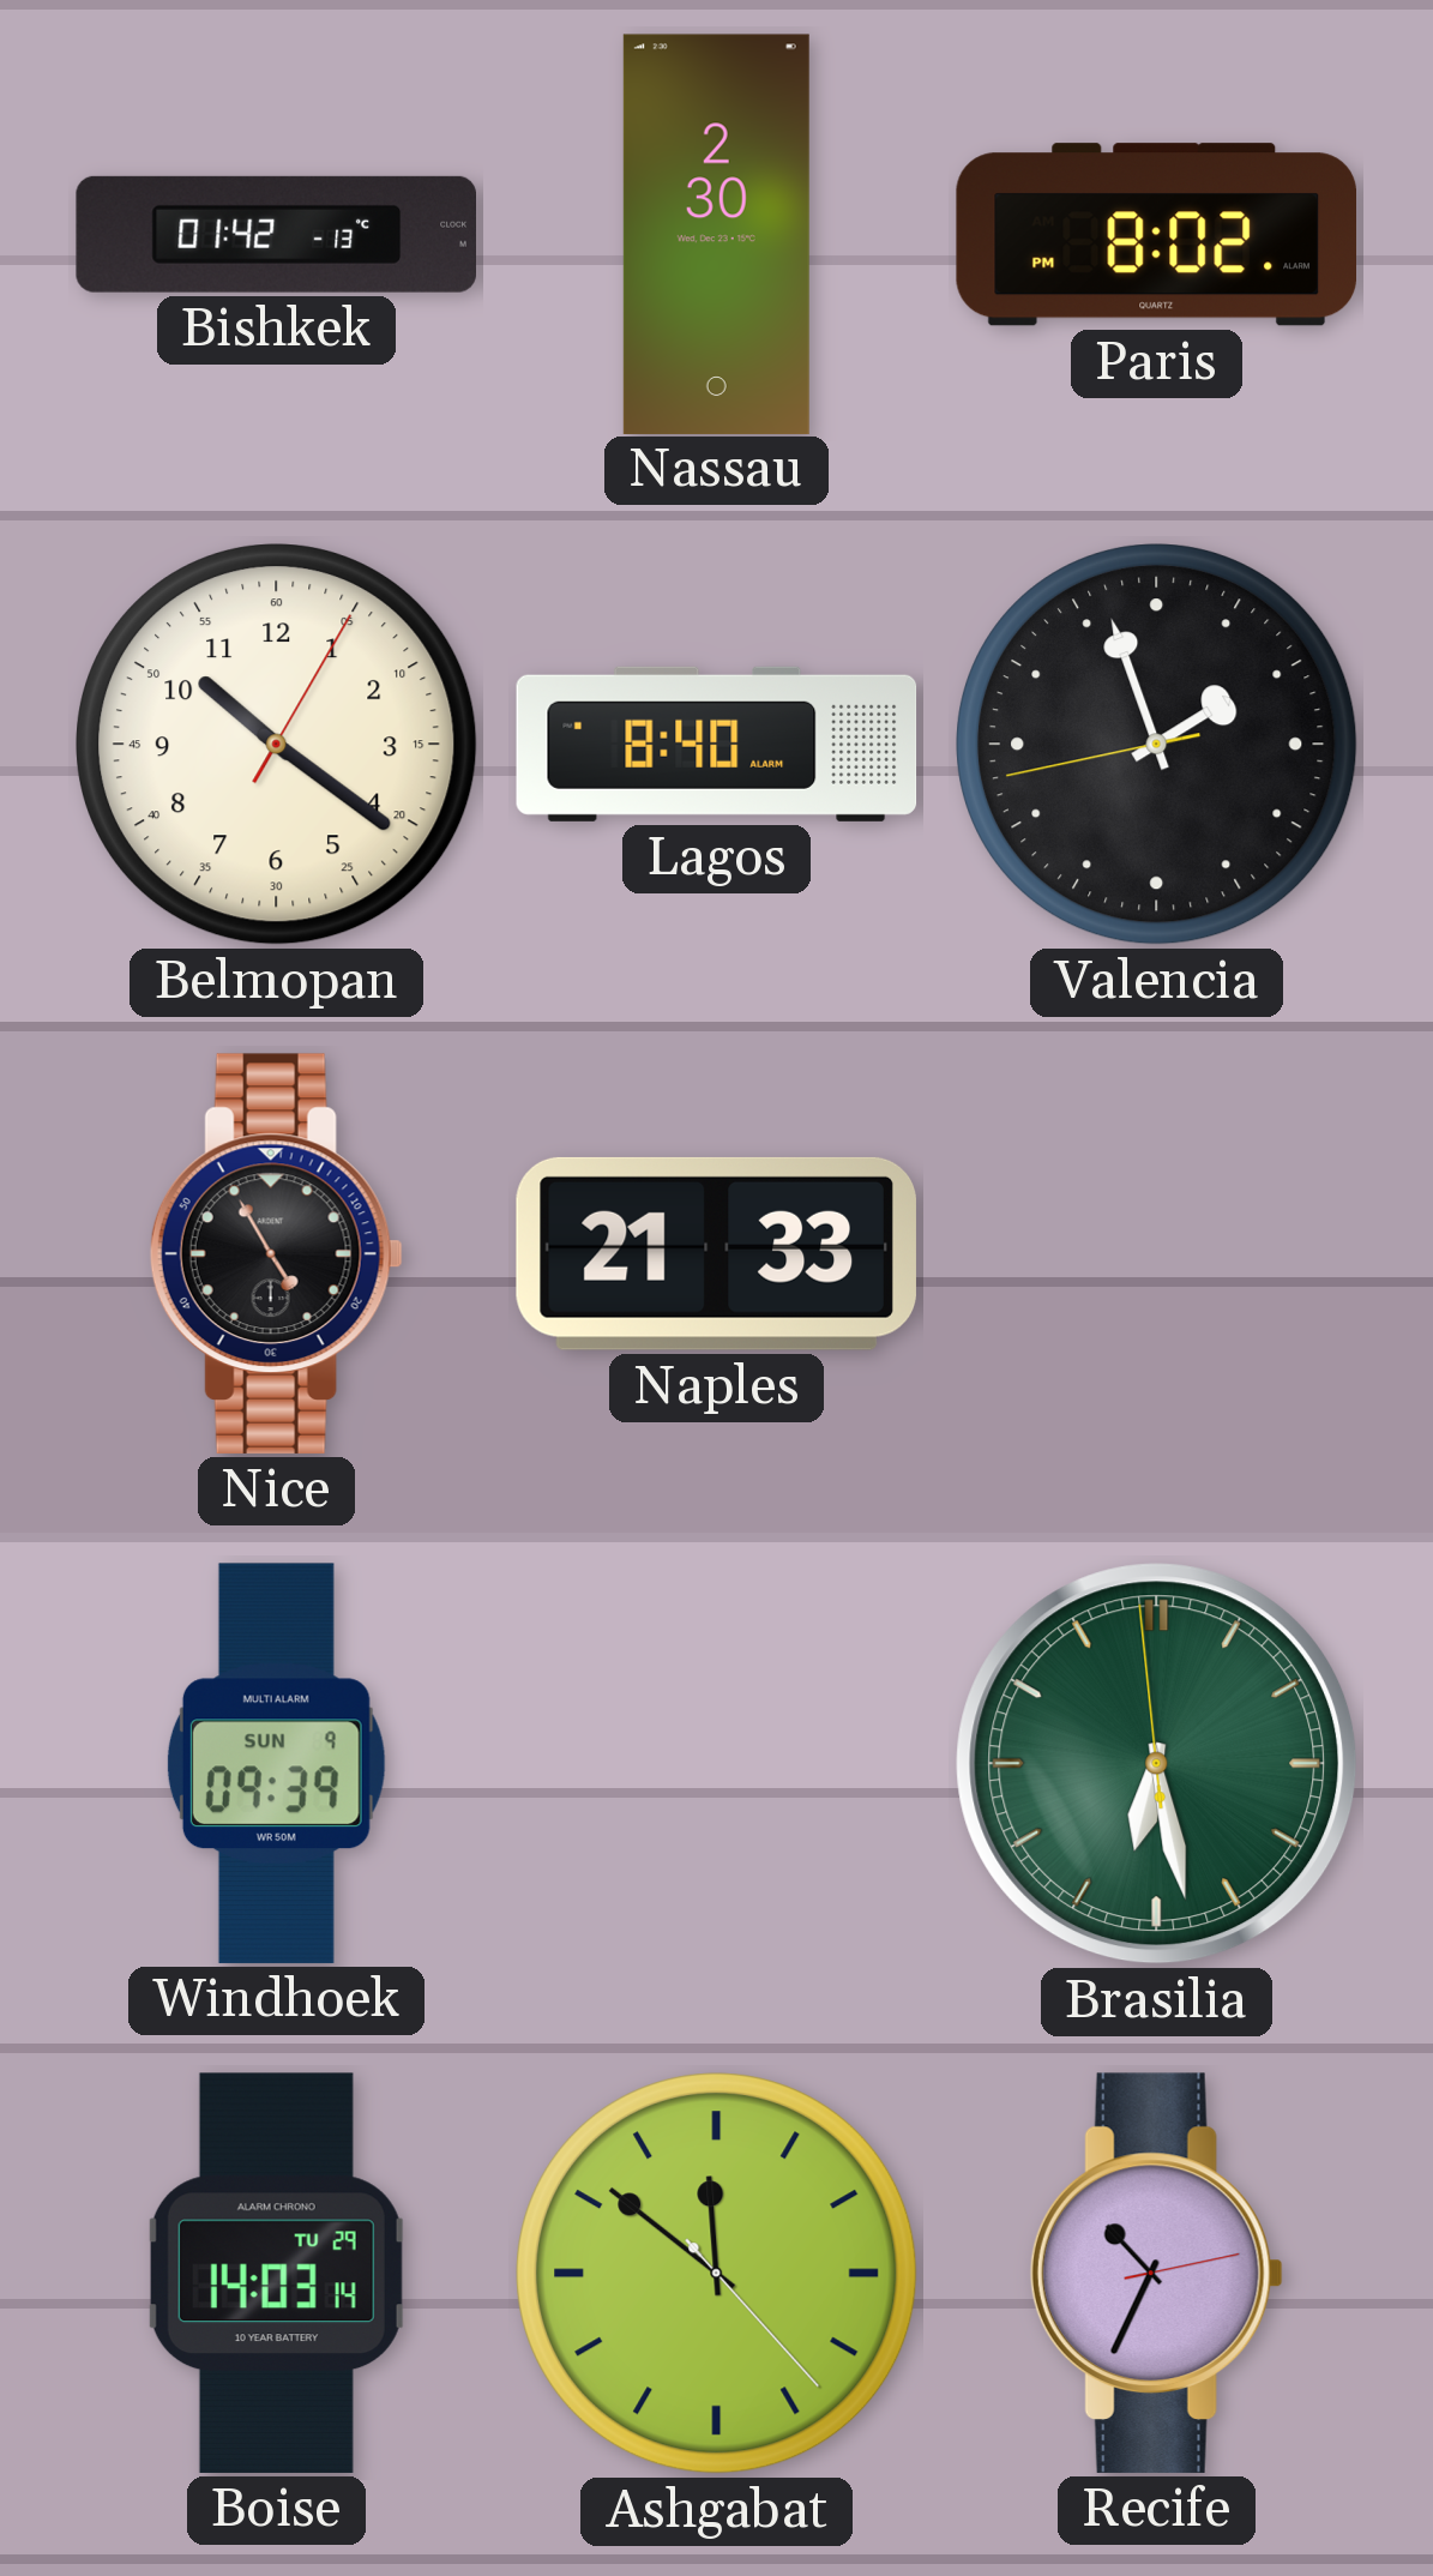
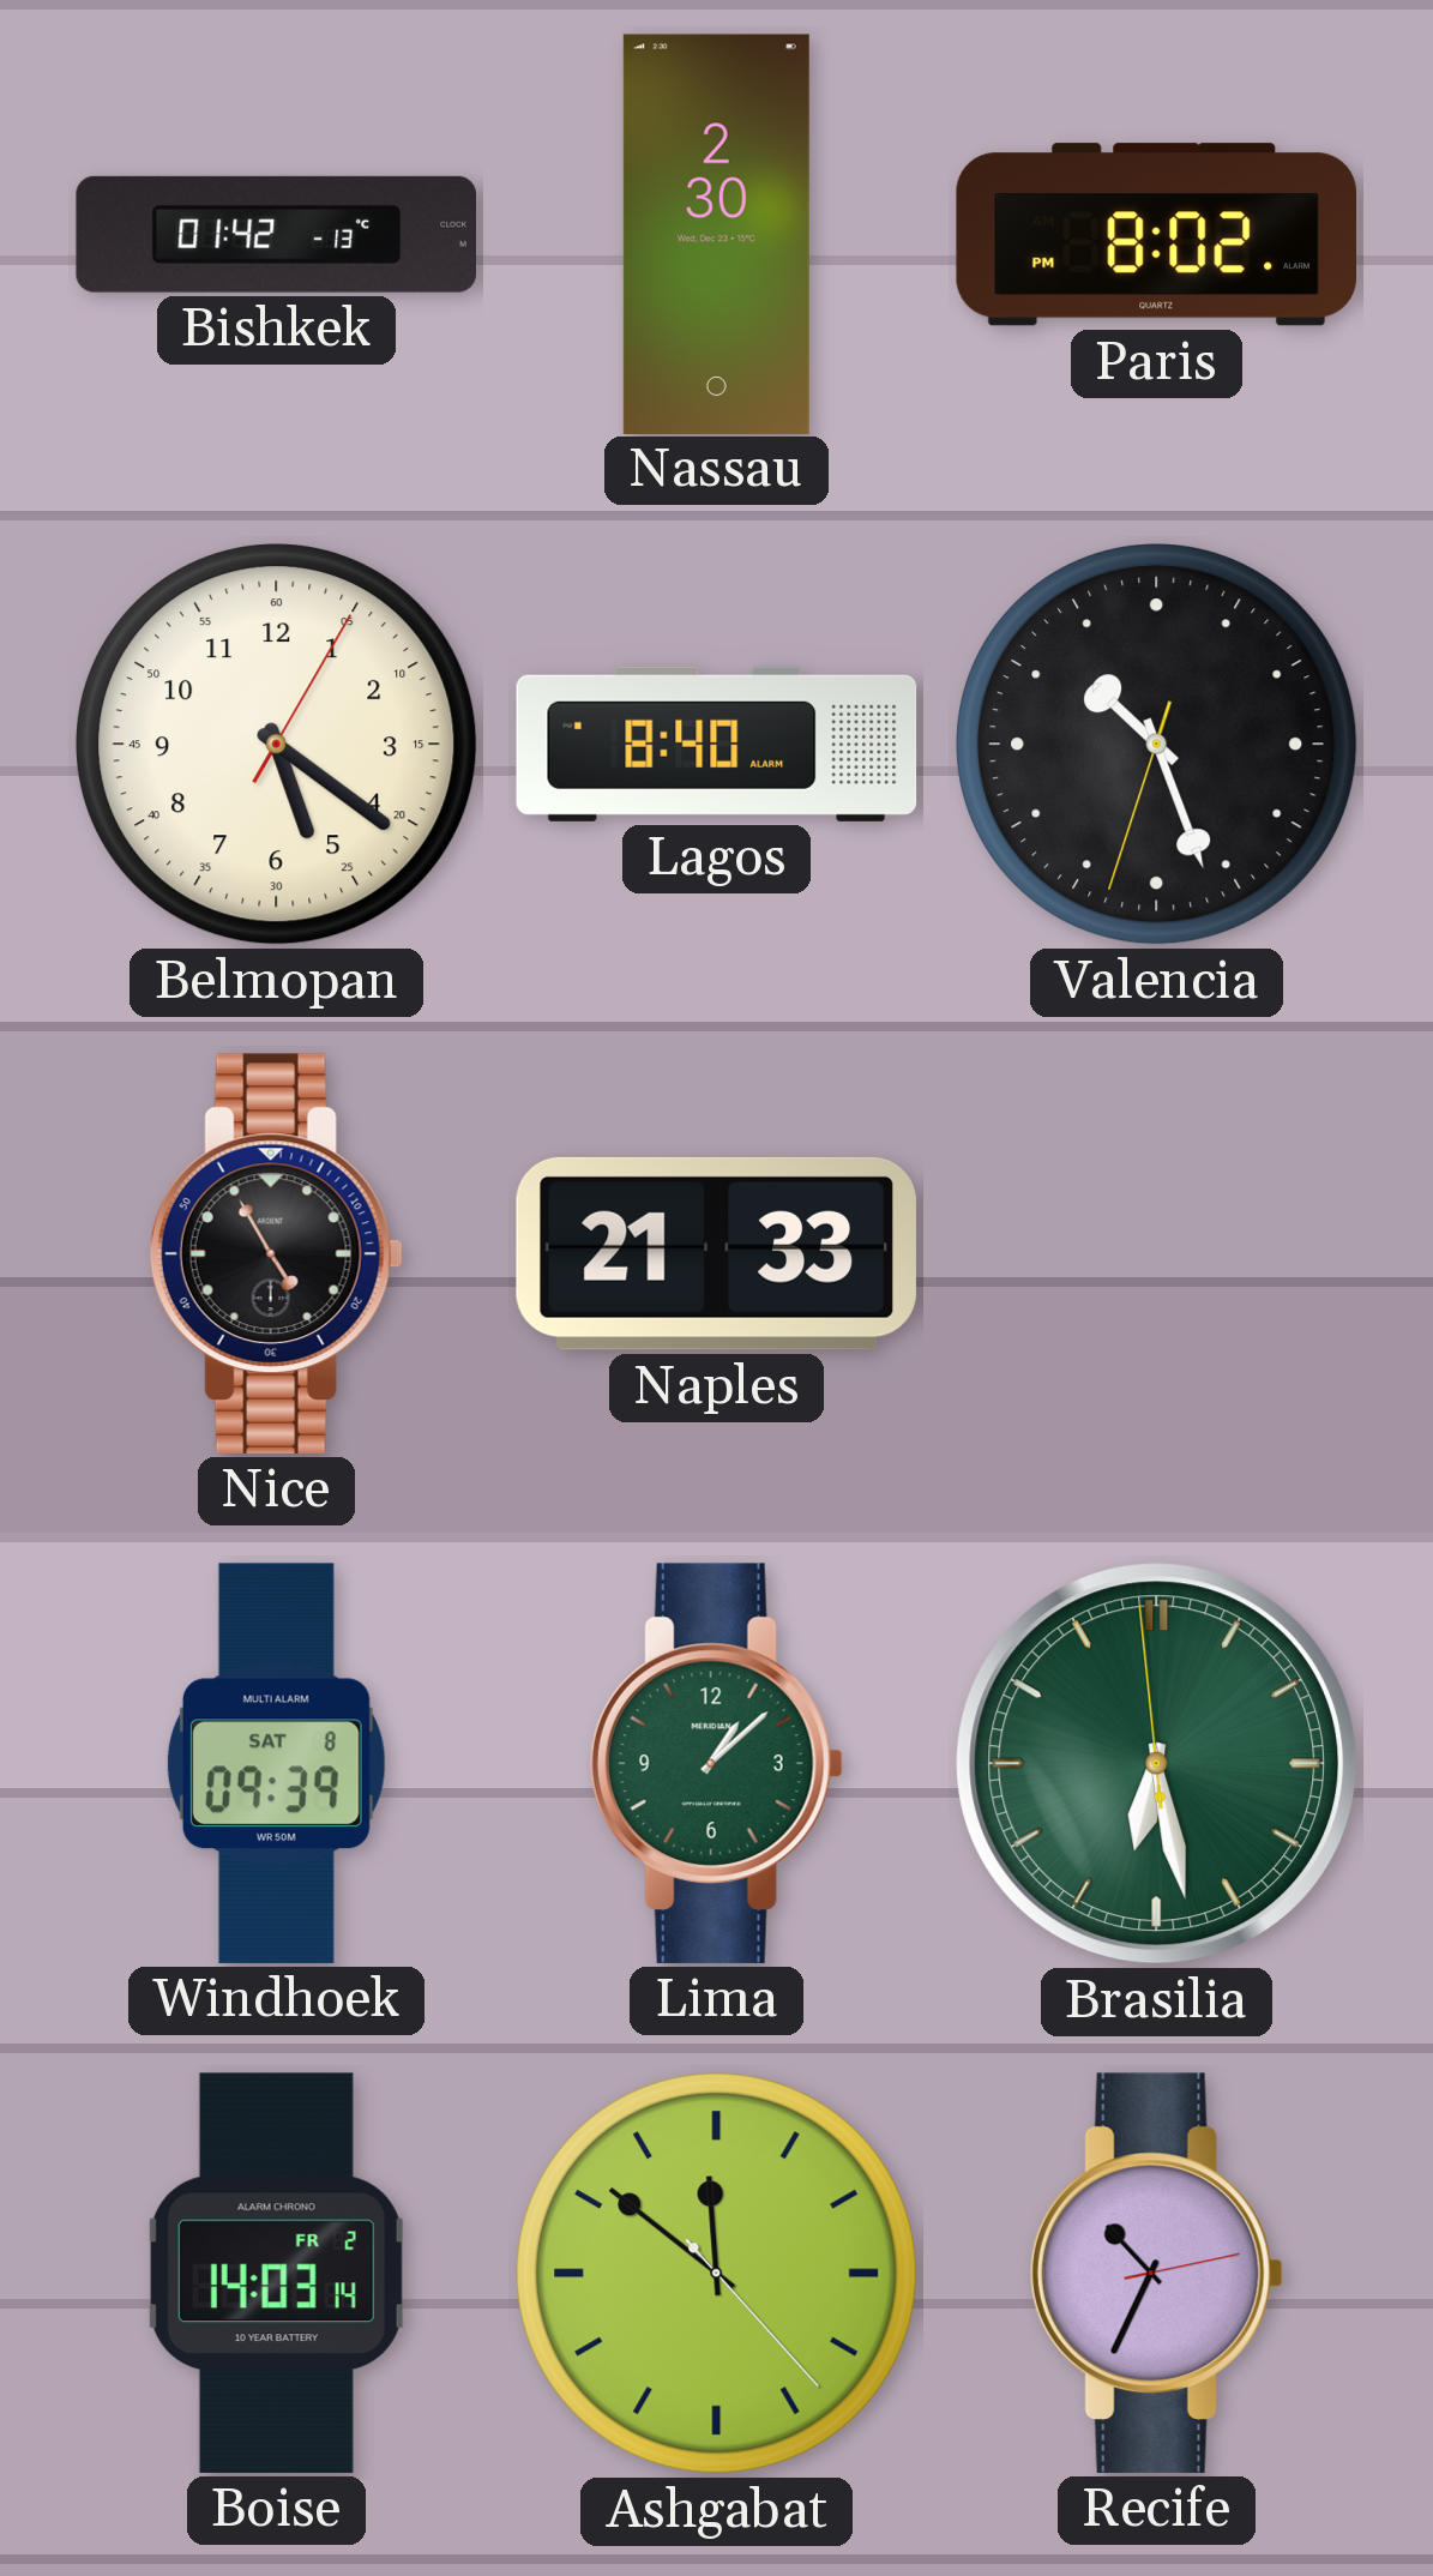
Belmopan: 10:21 -> 5:21
Valencia: 1:56 -> 10:26
Windhoek date: SUN 9 -> SAT 8
Lima: none -> 1:08
Boise date: TU 29 -> FR 2
